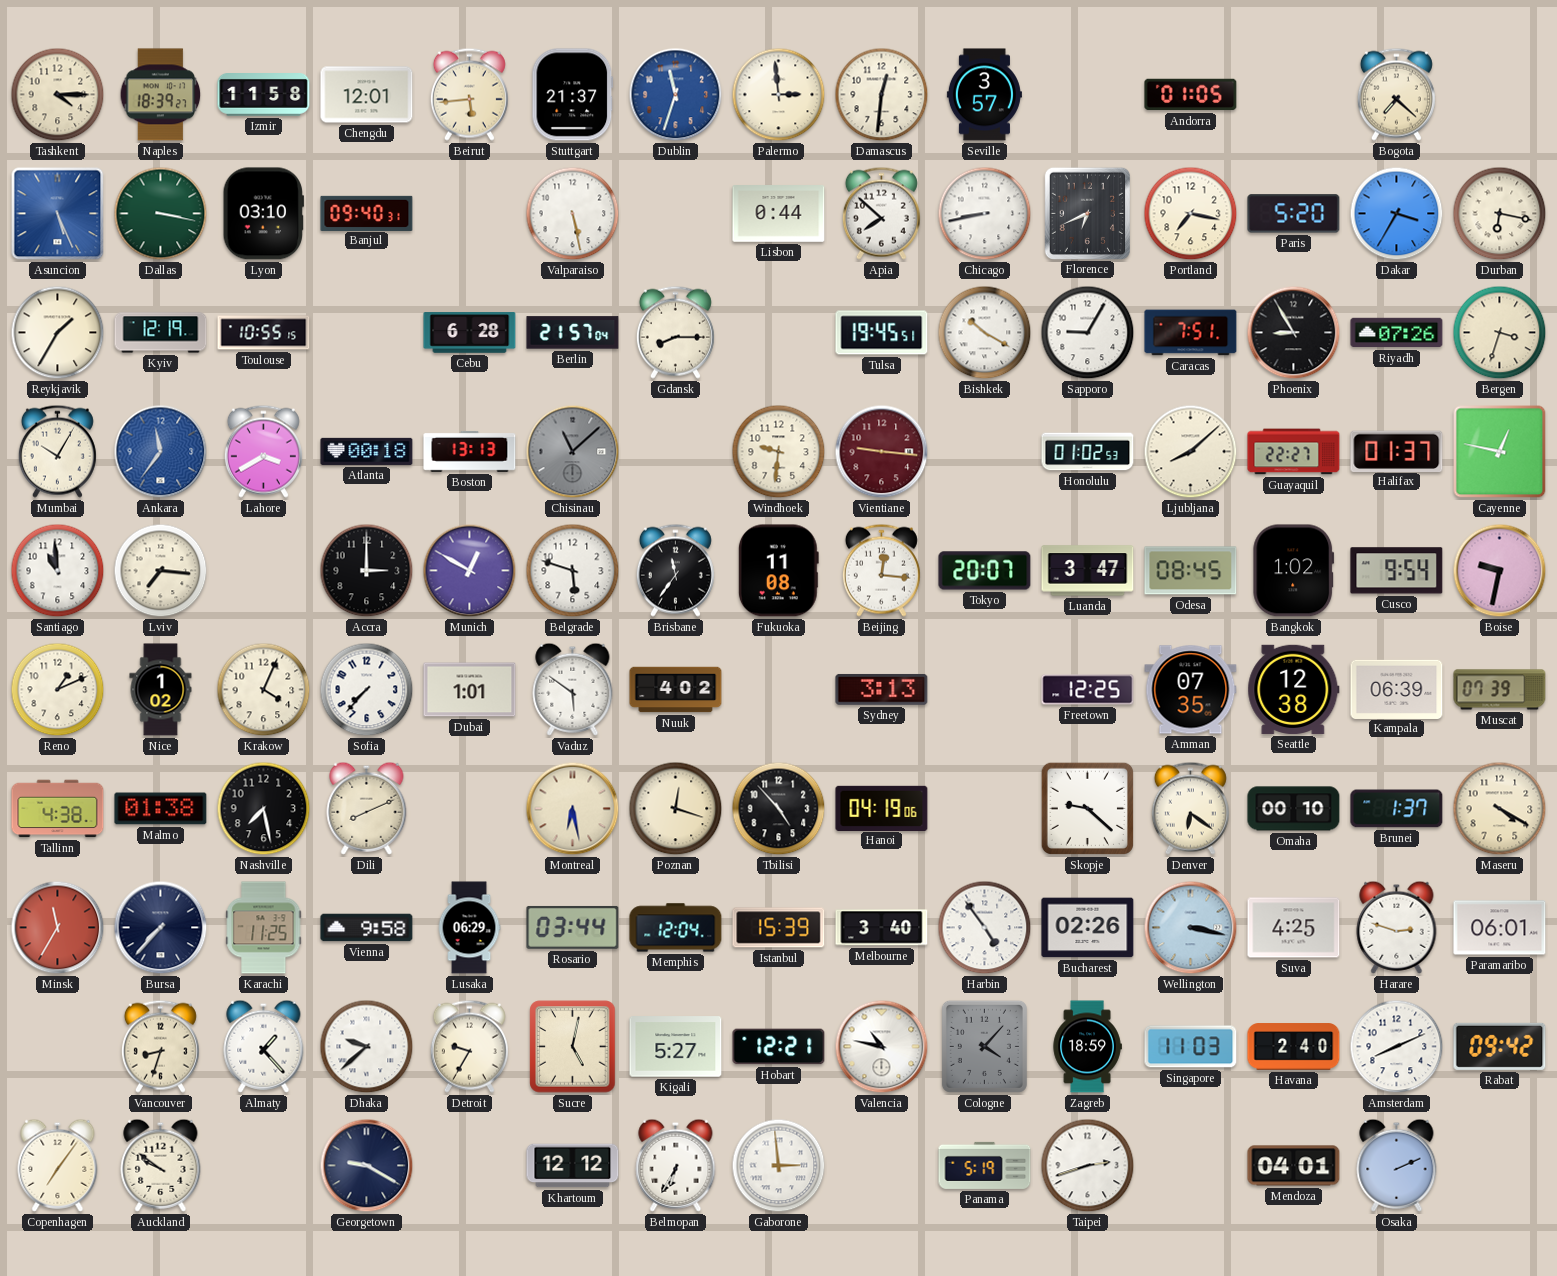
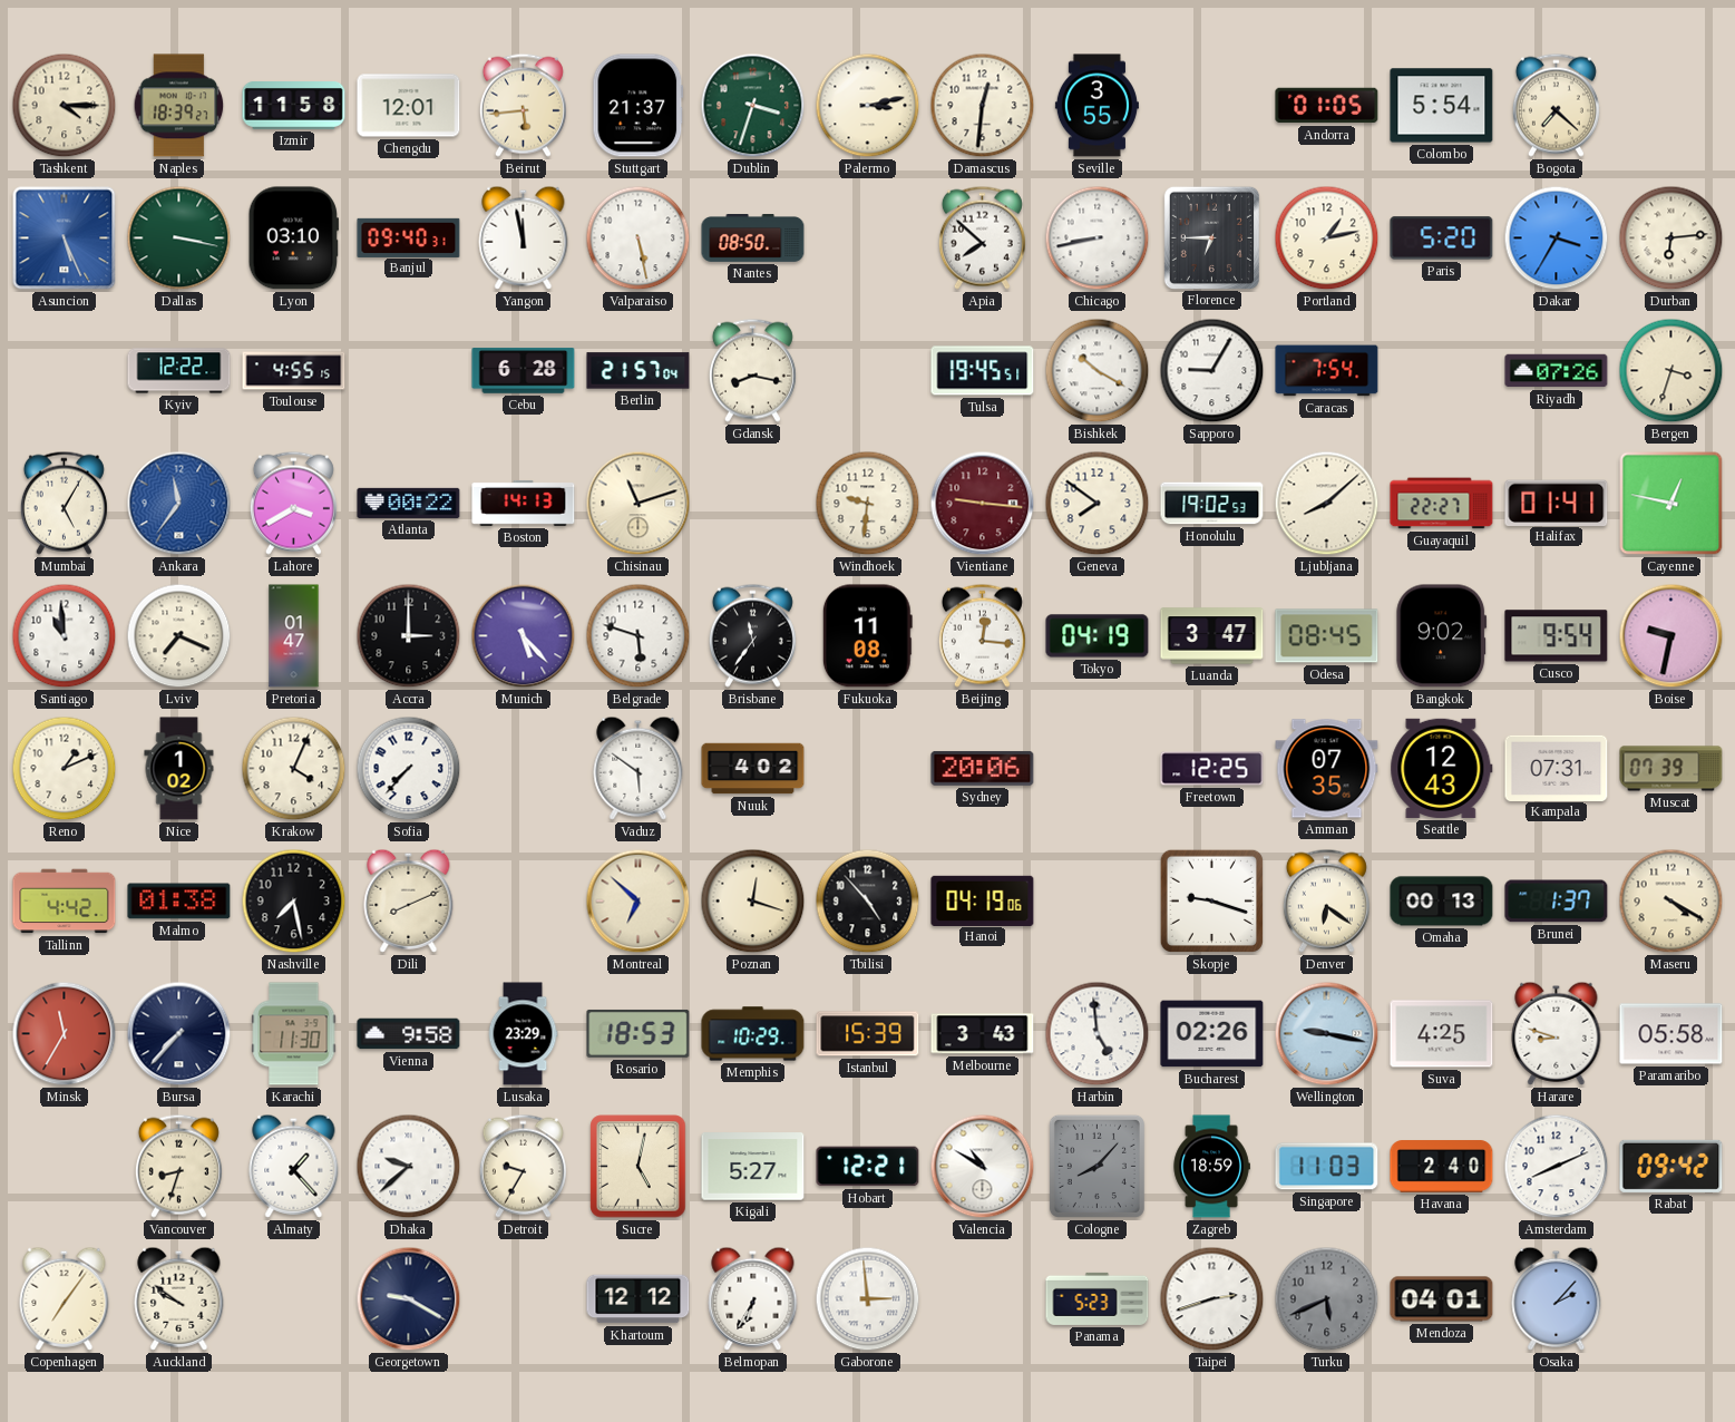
Dublin: 11:33 -> 3:33
Dublin dial: blue -> green
Palermo: 2:59 -> 3:13
Seville: 3:57 -> 3:55
Colombo: none -> 5:54
Yangon: none -> 11:58
Nantes: none -> 08:50
Lisbon: 0:44 -> none
Florence: 6:41 -> 6:45
Portland: 7:17 -> 1:13
Durban: 6:17 -> 6:14
Reykjavik: 1:35 -> none
Kyiv: 12:19 -> 12:22
Toulouse: 10:55 -> 4:55
Gdansk: 8:15 -> 8:17
Caracas: 7:51 -> 7:54
Phoenix: 8:55 -> none
Mumbai: 10:05 -> 5:05
Atlanta: 00:18 -> 00:22
Boston: 13:13 -> 14:13
Chisinau: 11:08 -> 11:12
Chisinau dial: grey -> cream
Geneva: none -> 7:51
Honolulu: 01:02 -> 19:02
Halifax: 01:37 -> 01:41
Lviv: 7:16 -> 7:19
Pretoria: none -> 01:47
Munich: 12:50 -> 5:23
Tokyo: 20:07 -> 04:19
Bangkok: 1:02 -> 9:02
Dubai: 1:01 -> none
Sydney: 3:13 -> 20:06
Seattle: 12:38 -> 12:43
Kampala: 06:39 -> 07:31
Tallinn: 4:38 -> 4:42
Montreal: 6:28 -> 6:52
Skopje: 9:22 -> 9:18
Omaha: 00:10 -> 00:13
Karachi: 11:25 -> 11:30
Lusaka: 06:29 -> 23:29
Rosario: 03:44 -> 18:53
Memphis: 12:04 -> 10:29
Melbourne: 3:40 -> 3:43
Harbin: 4:54 -> 4:59
Wellington: 3:17 -> 9:17
Harare: 2:48 -> 8:48
Paramaribo: 06:01 -> 05:58
Valencia: 10:47 -> 10:50
Cologne: 4:07 -> 8:07
Panama: 5:19 -> 5:23
Turku: none -> 5:41
Osaka: 2:11 -> 2:07
